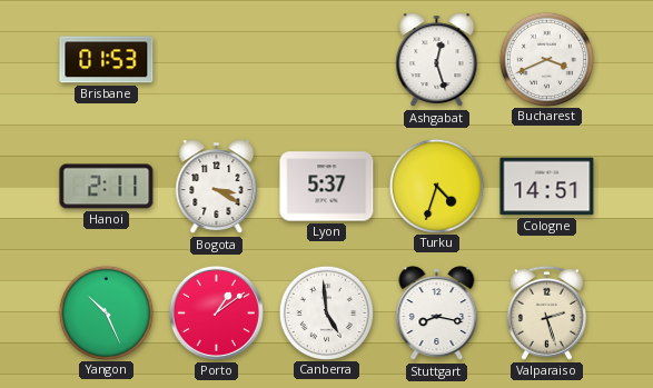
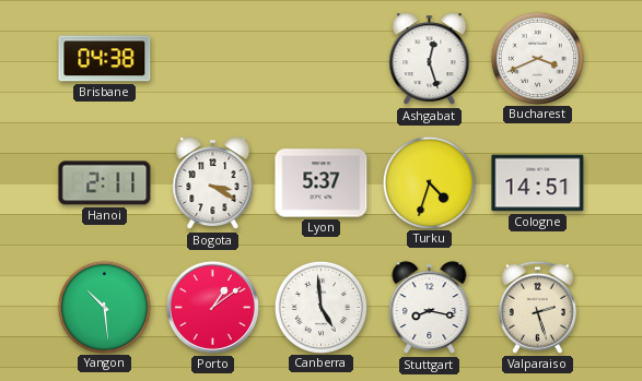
Brisbane: 01:53 -> 04:38
Yangon: 10:26 -> 10:29
